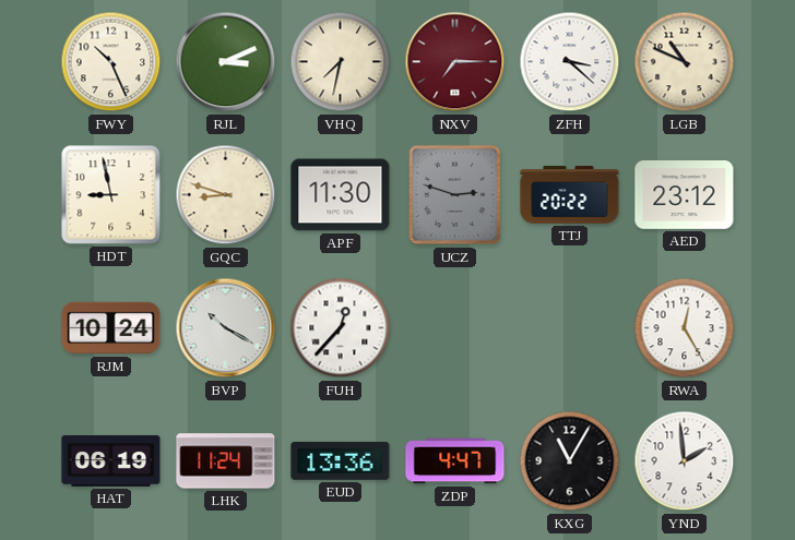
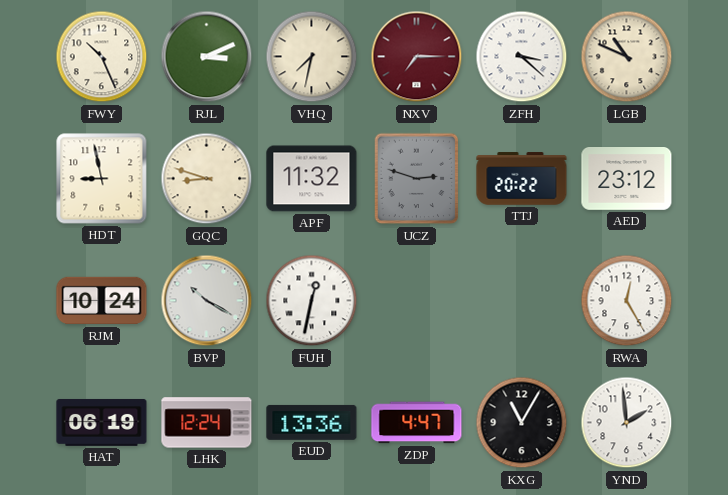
APF: 11:30 -> 11:32
FUH: 12:37 -> 12:32
LHK: 11:24 -> 12:24
